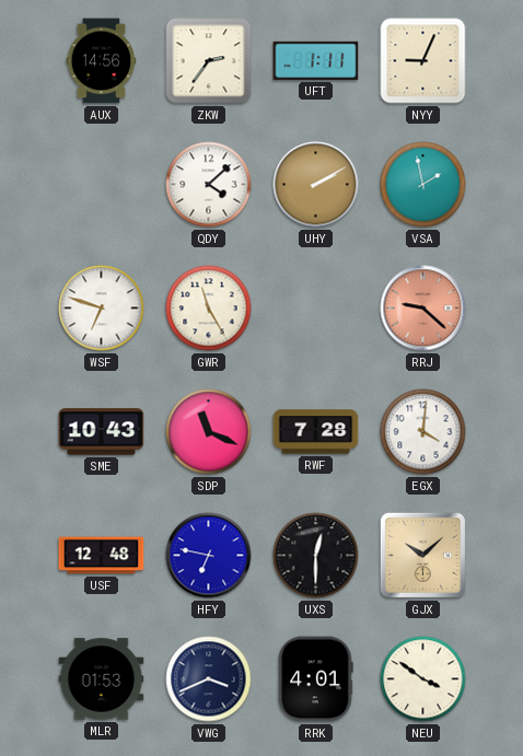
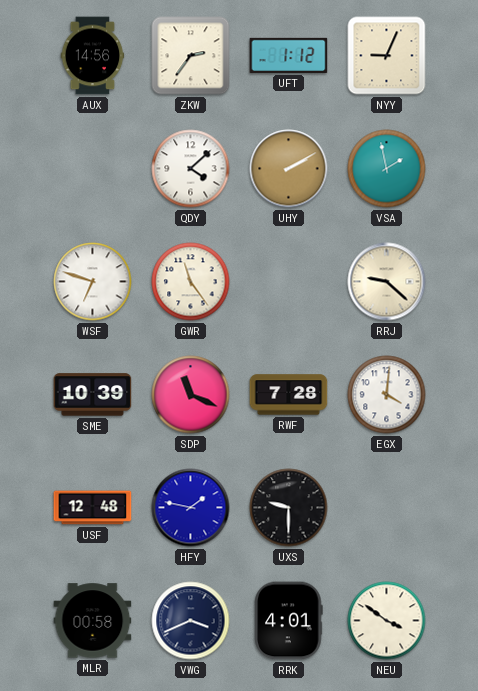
UFT: 1:11 -> 1:12
GWR: 11:25 -> 11:24
RRJ dial: salmon -> cream
SME: 10:43 -> 10:39
HFY: 6:47 -> 1:47
UXS: 12:30 -> 9:30
GJX: 10:08 -> none
MLR: 01:53 -> 00:58
